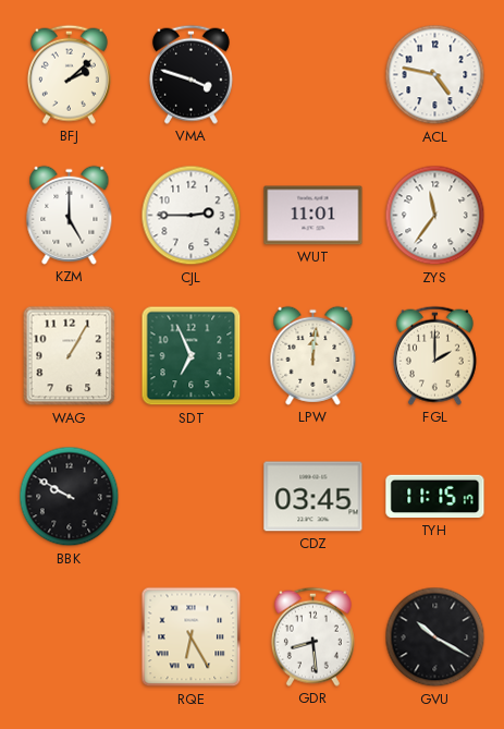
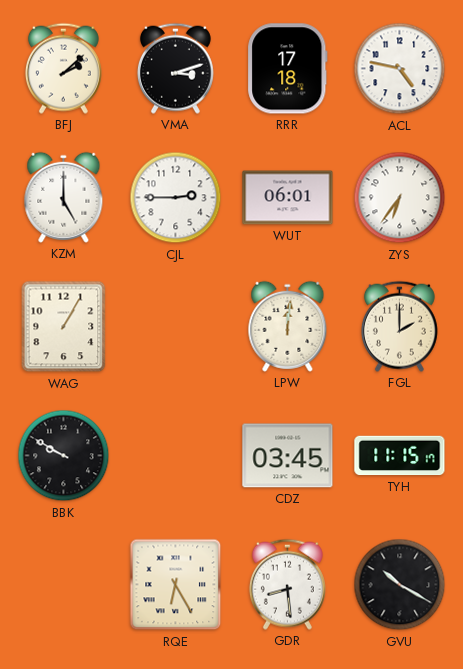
VMA: 3:48 -> 3:12
RRR: none -> 17:18
WUT: 11:01 -> 06:01
ZYS: 11:36 -> 6:36
SDT: 6:56 -> none
